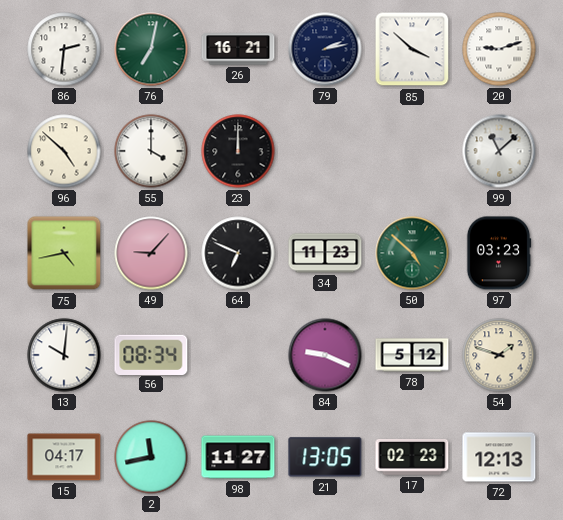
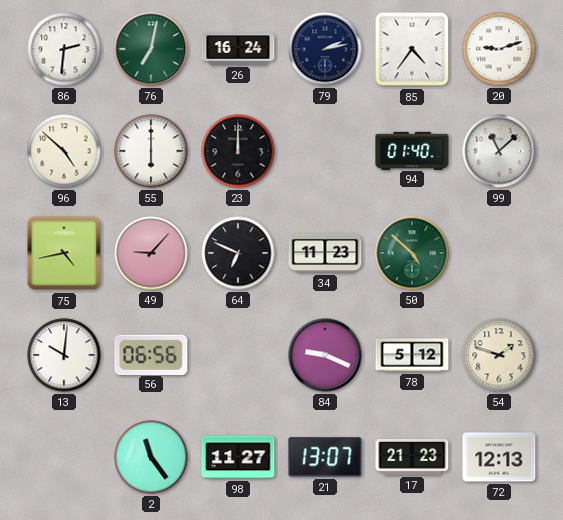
26: 16:21 -> 16:24
85: 3:52 -> 4:36
55: 4:00 -> 6:00
94: none -> 01:40
97: 03:23 -> none
56: 08:34 -> 06:56
15: 04:17 -> none
2: 11:43 -> 11:24
21: 13:05 -> 13:07
17: 02:23 -> 21:23
